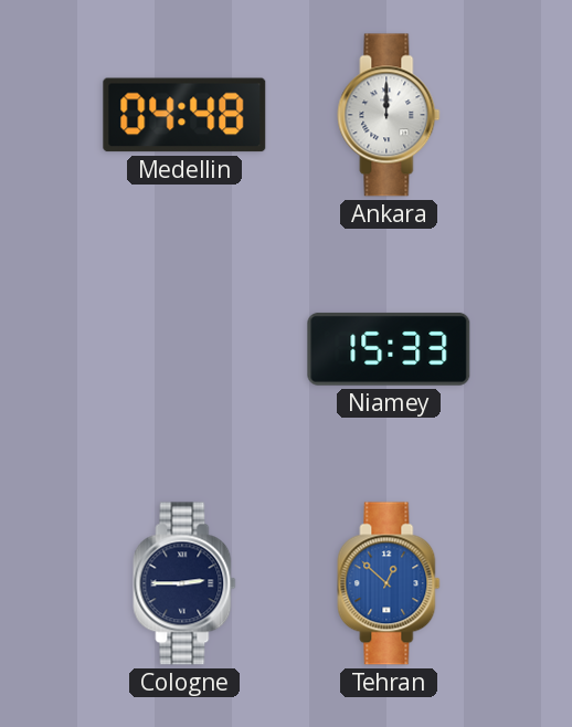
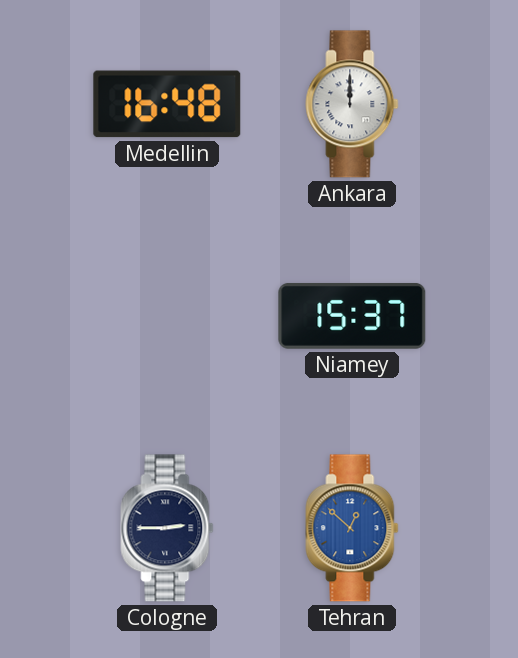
Medellin: 04:48 -> 16:48
Niamey: 15:33 -> 15:37
